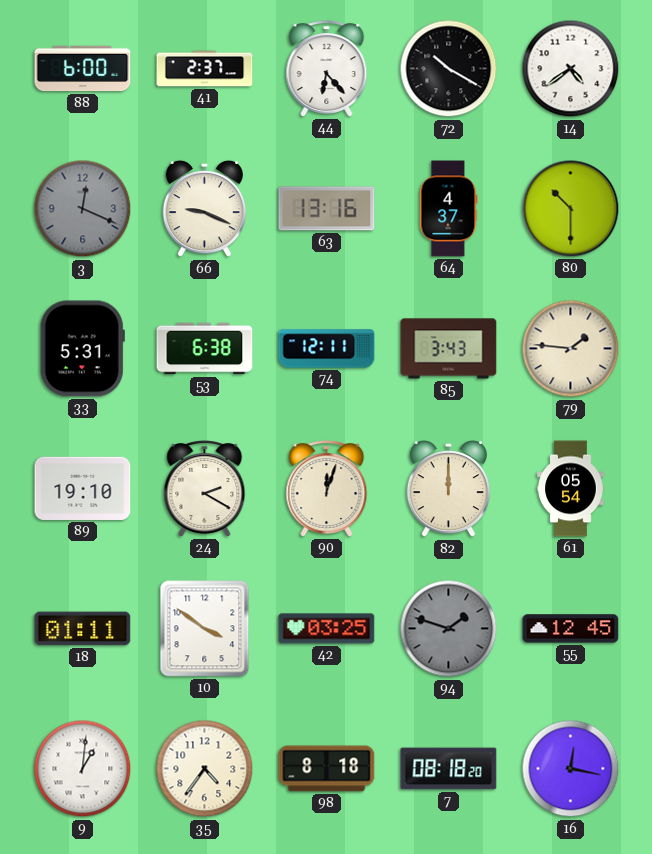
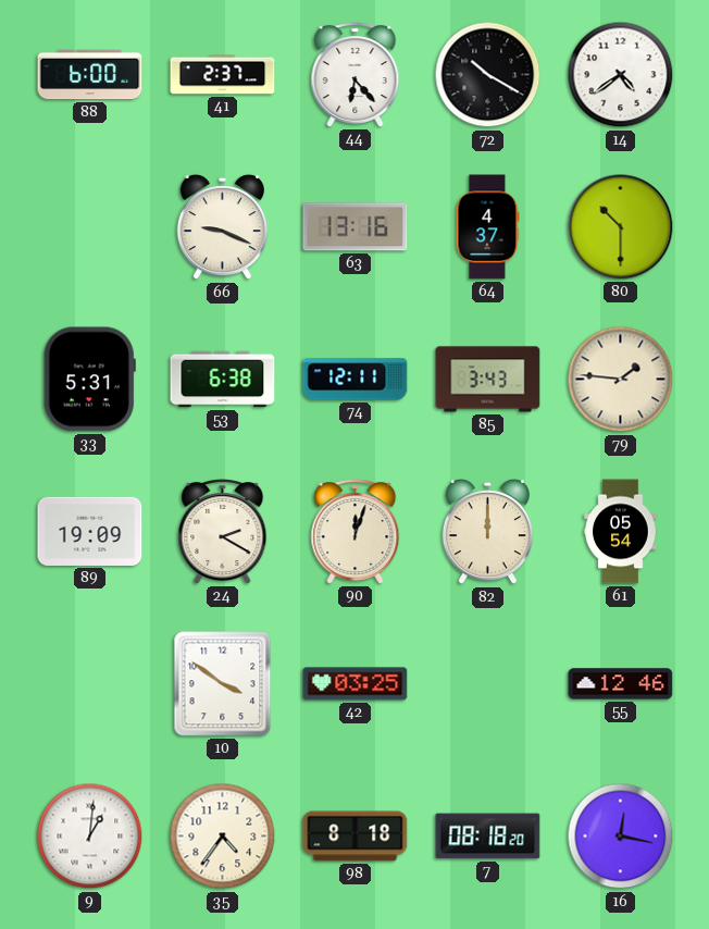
3: 12:19 -> none
89: 19:10 -> 19:09
18: 01:11 -> none
94: 1:48 -> none
55: 12:45 -> 12:46
